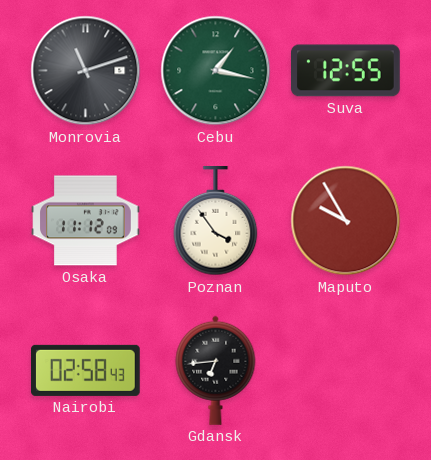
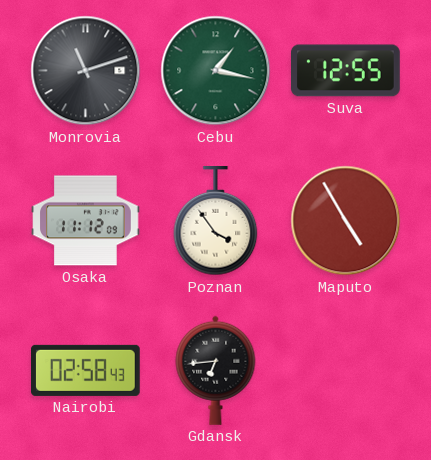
Maputo: 9:55 -> 4:55
